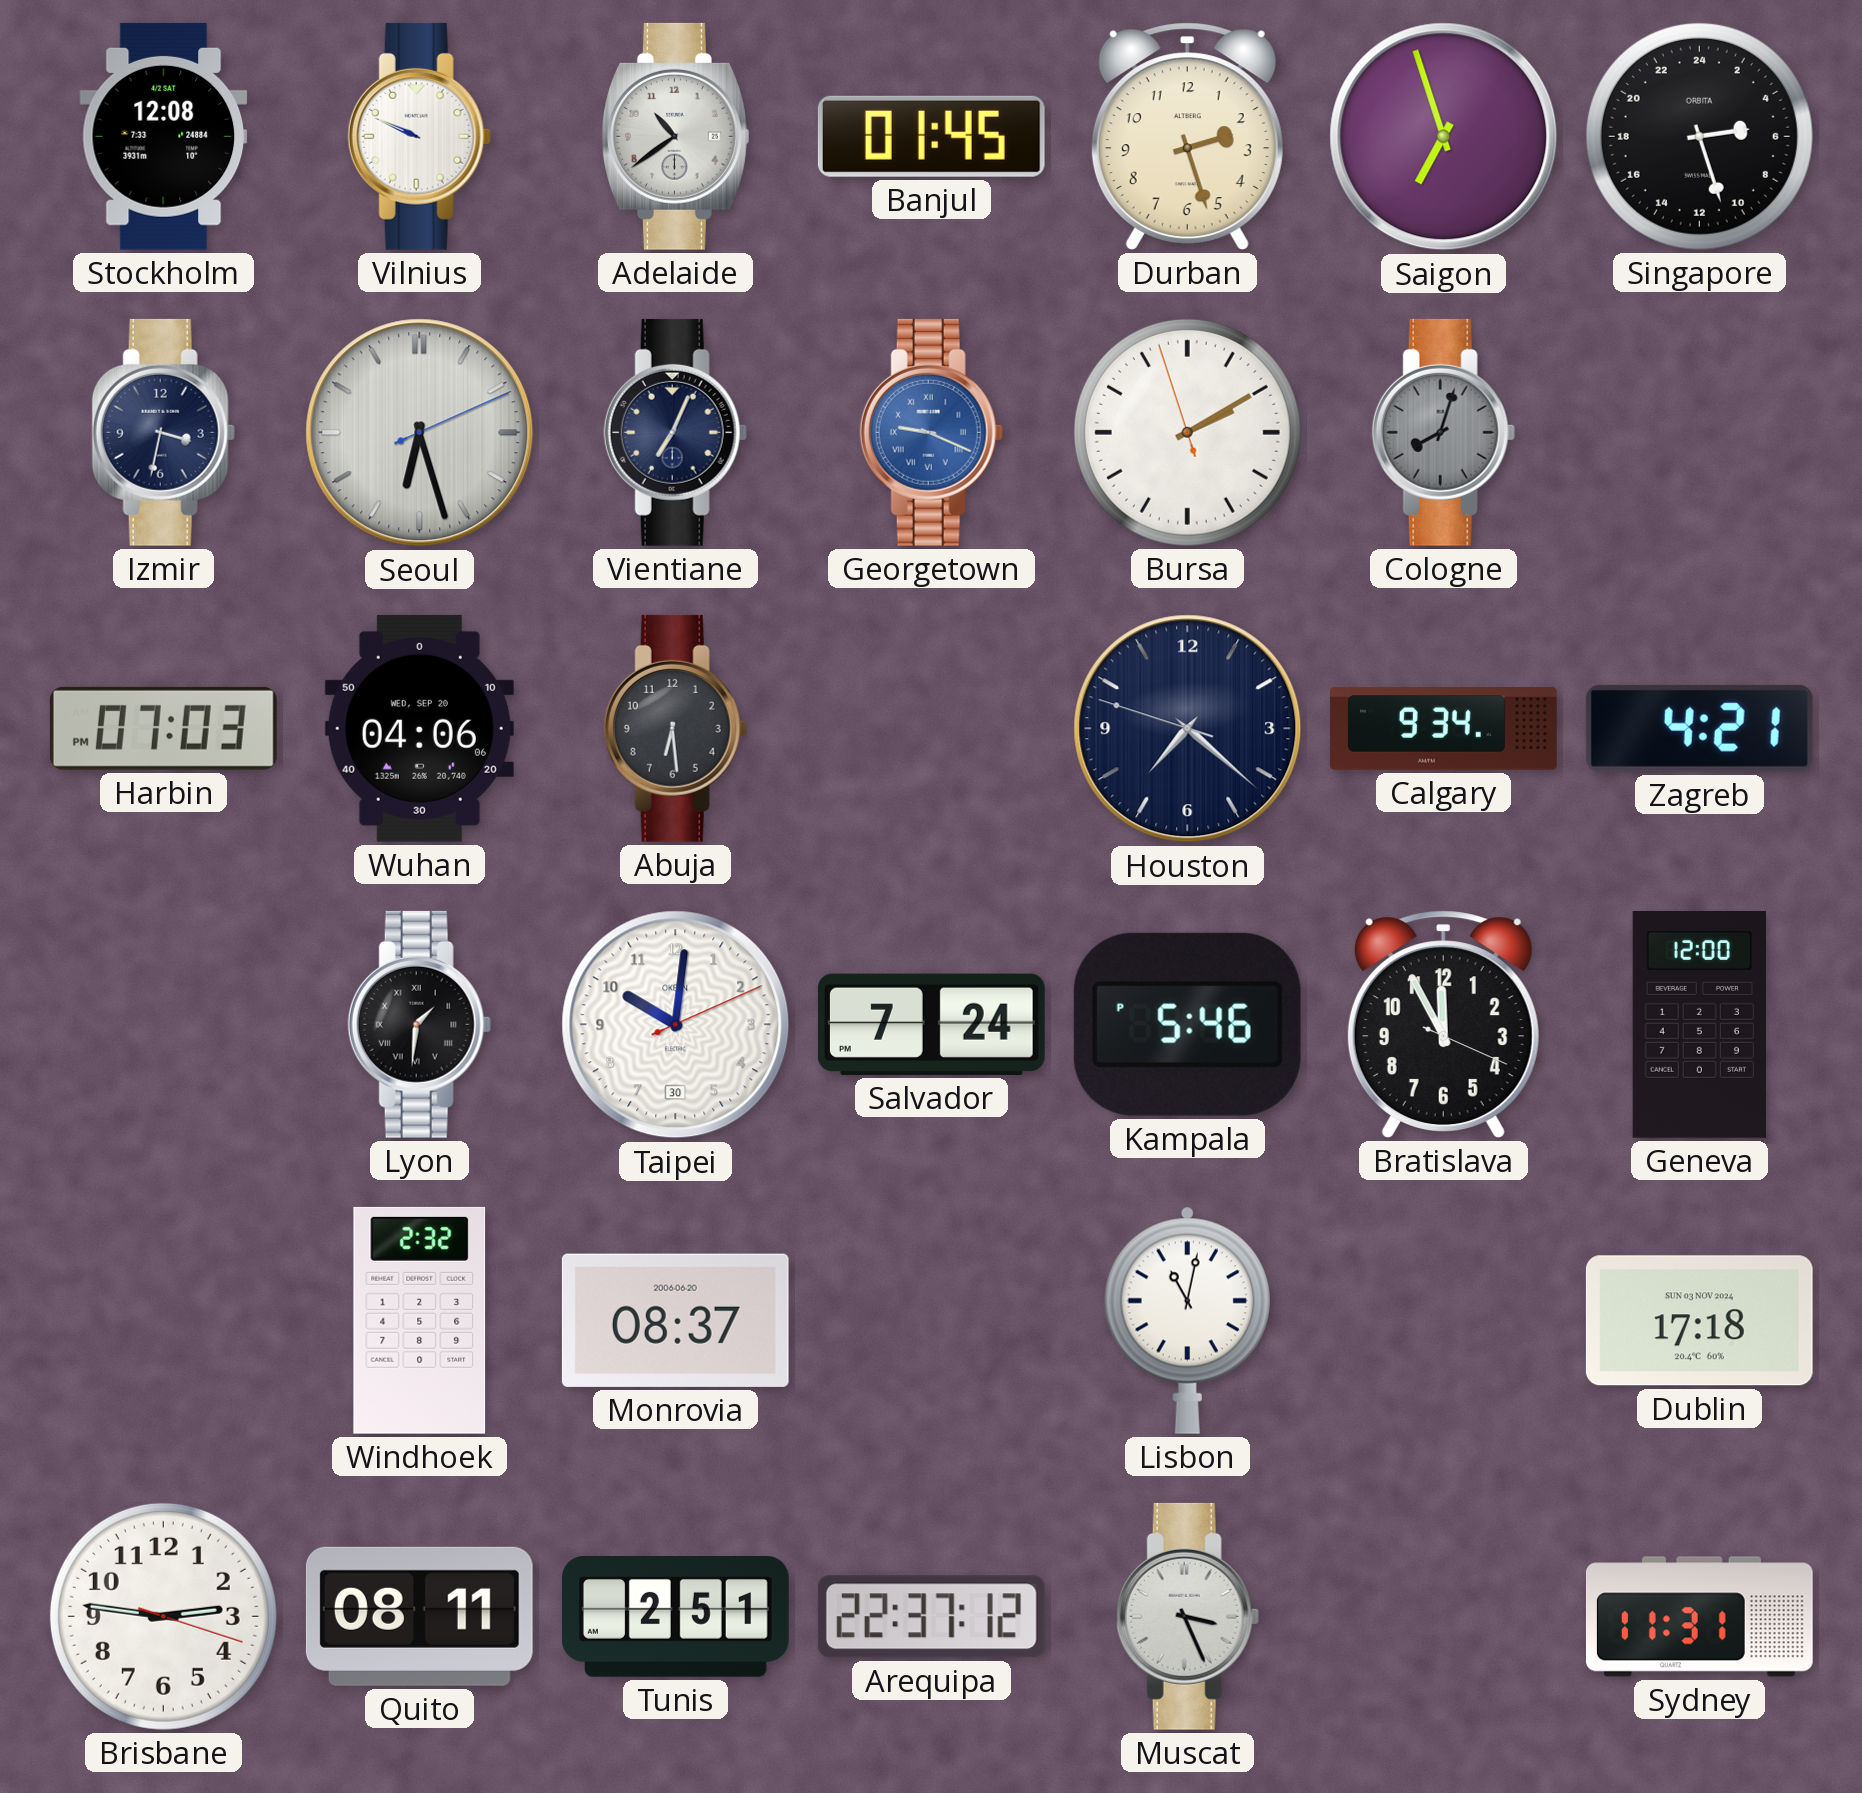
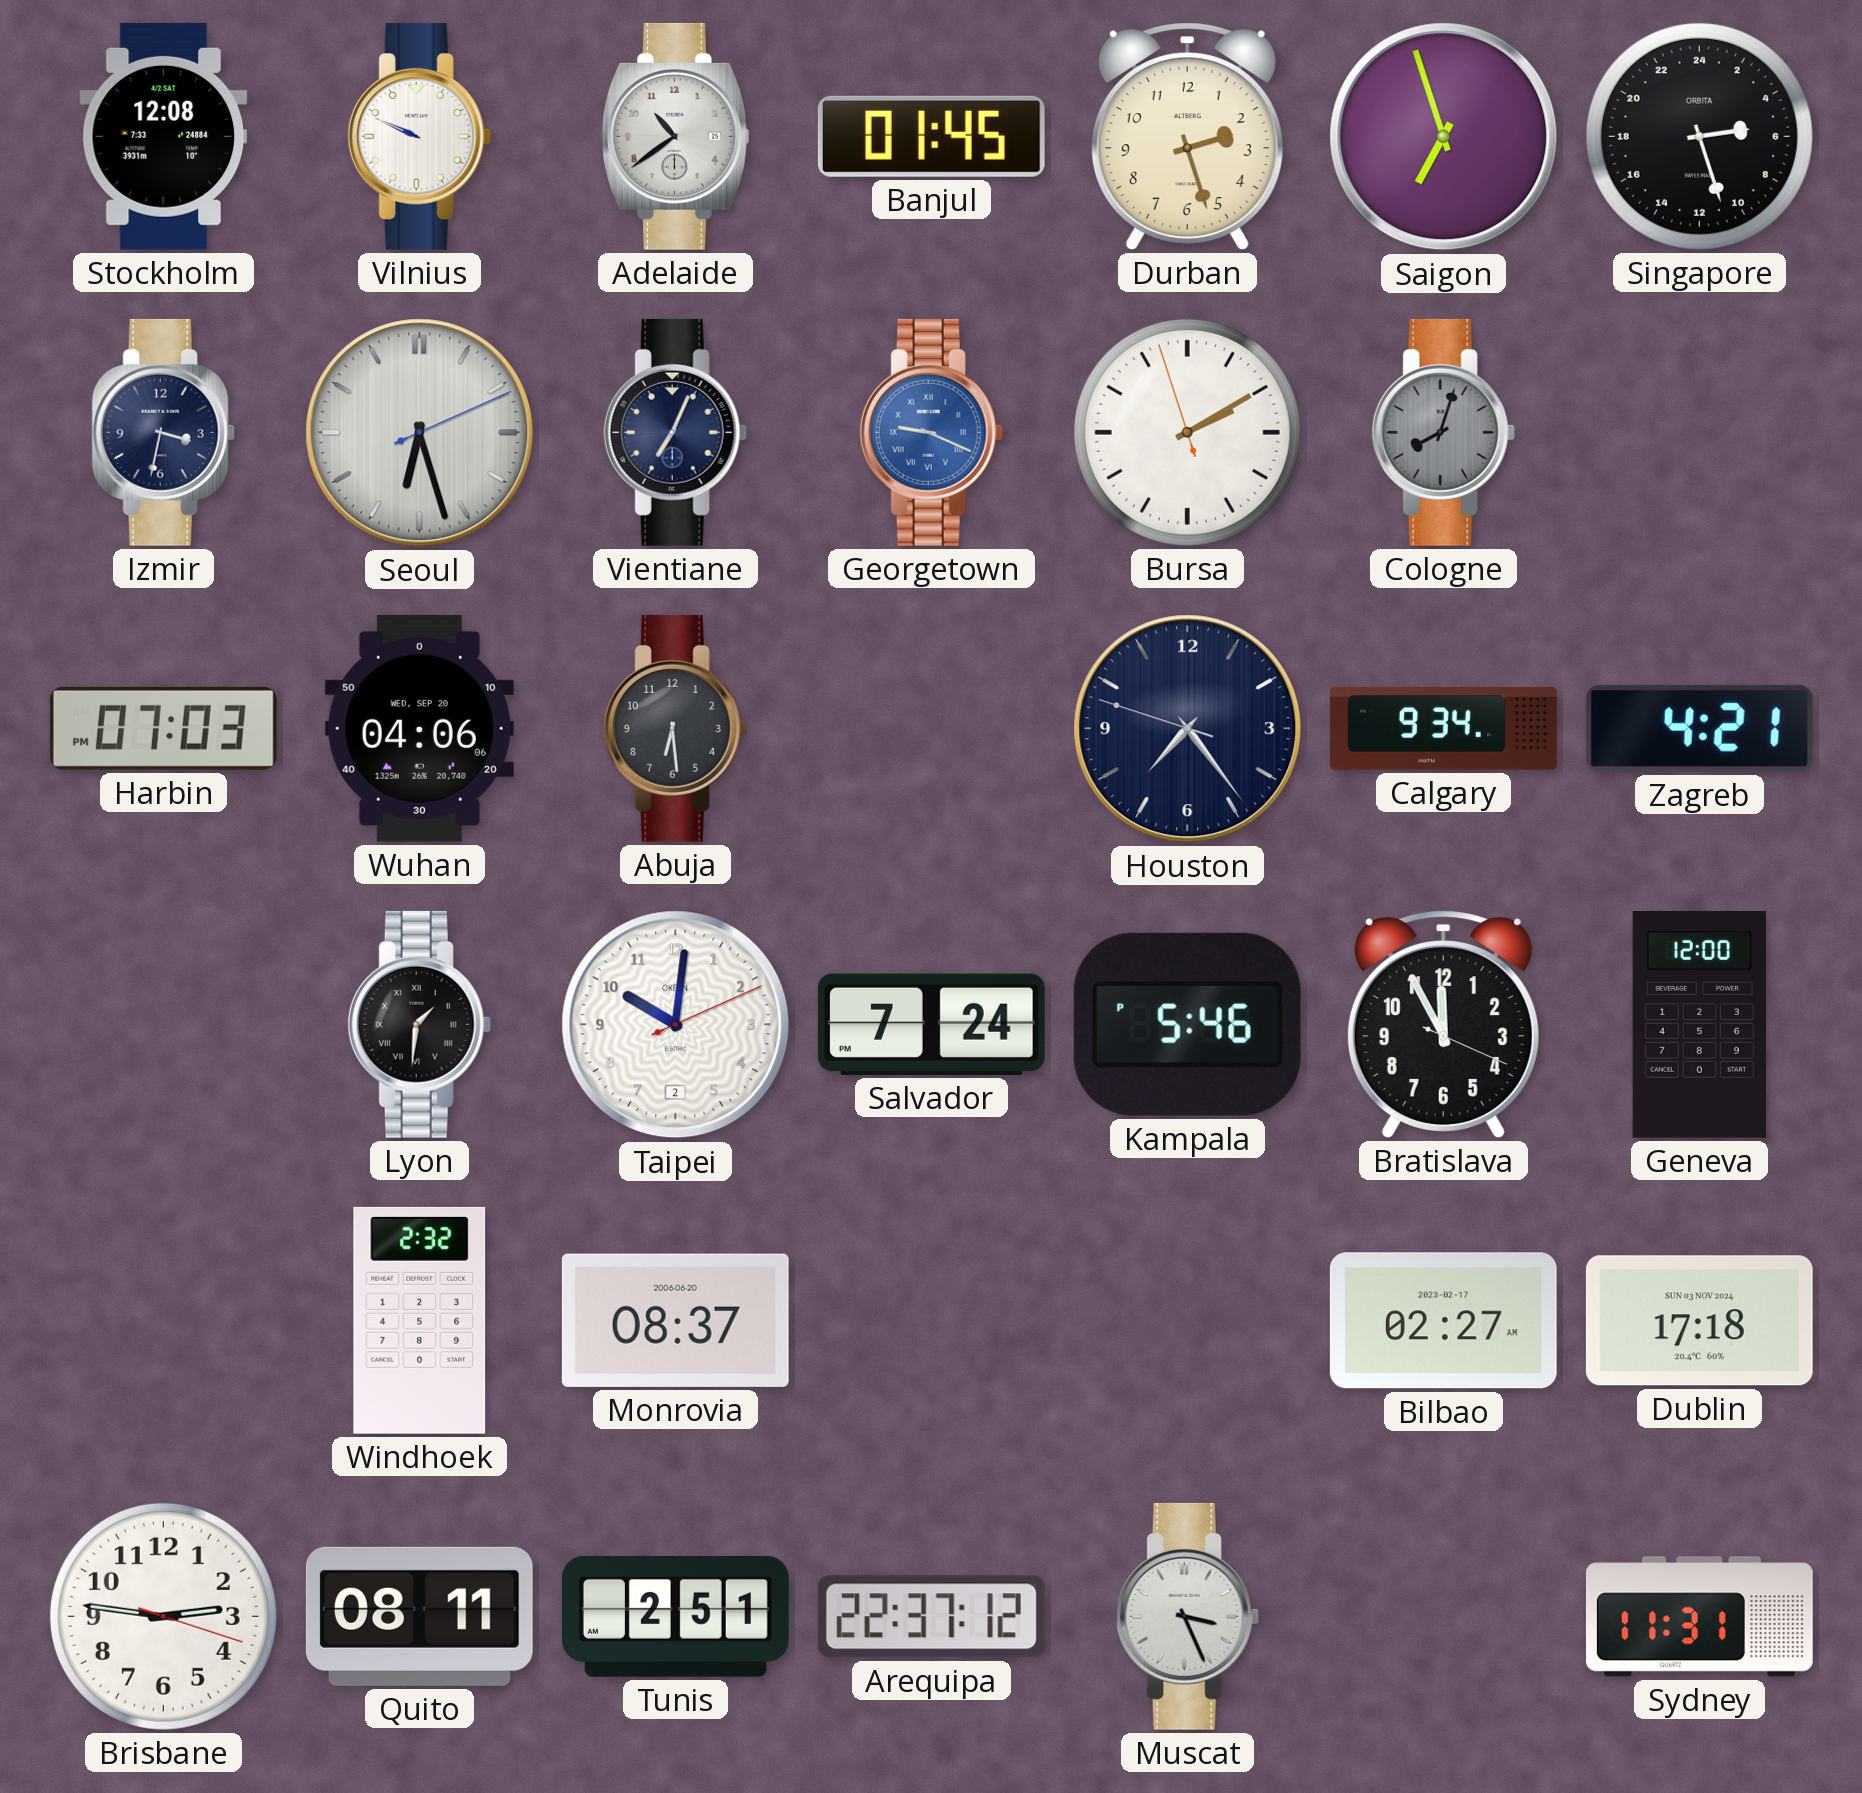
Houston: 7:21 -> 7:23
Taipei date: 30 -> 2
Lisbon: 11:02 -> none
Bilbao: none -> 02:27
